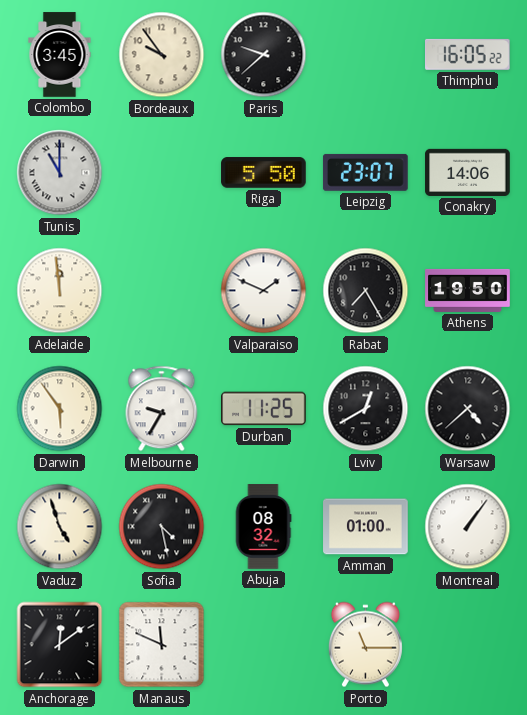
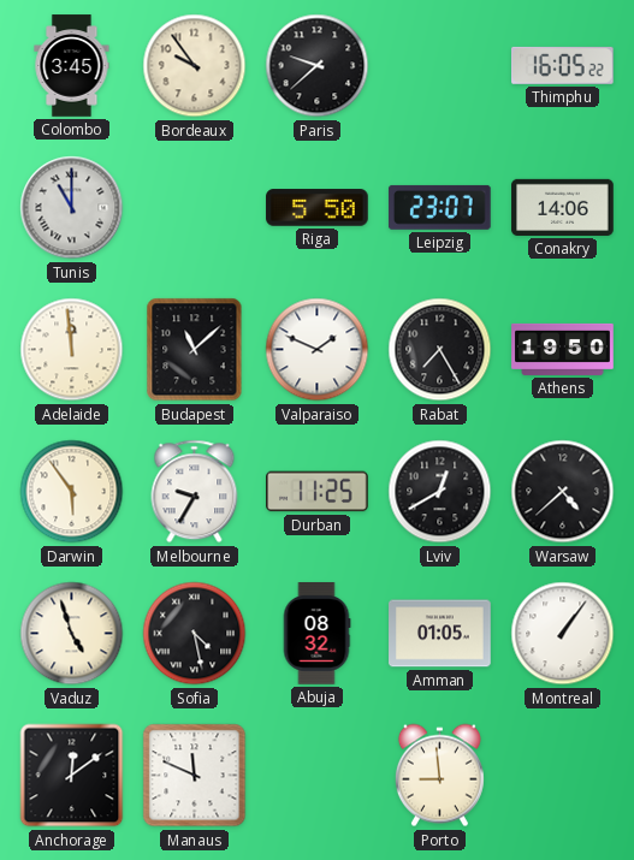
Budapest: none -> 11:08
Amman: 01:00 -> 01:05
Porto: 11:15 -> 8:59
